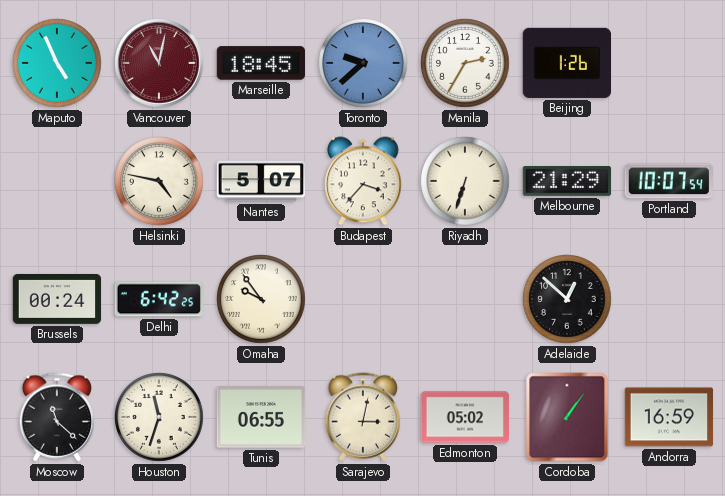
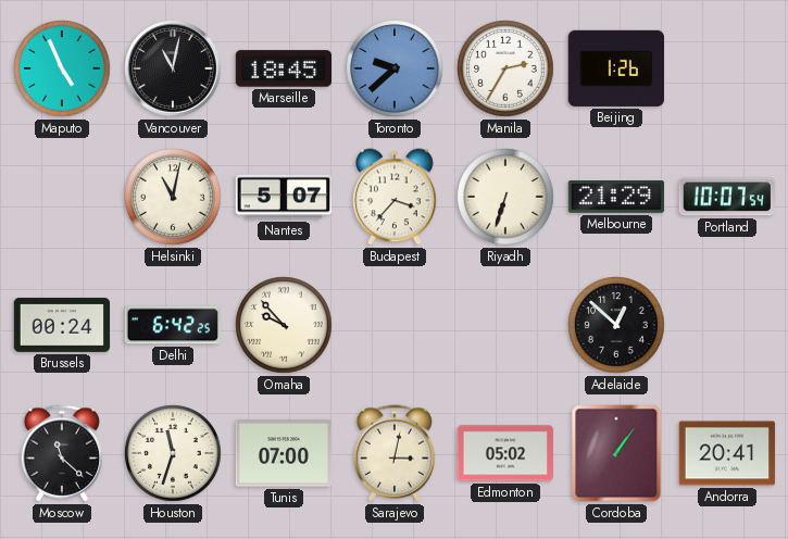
Vancouver dial: burgundy -> black
Helsinki: 4:47 -> 11:02
Omaha: 9:54 -> 9:53
Tunis: 06:55 -> 07:00
Andorra: 16:59 -> 20:41
